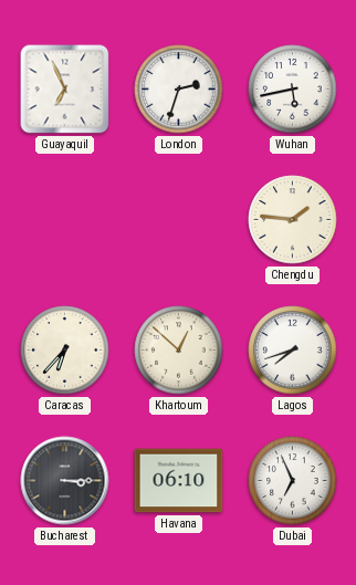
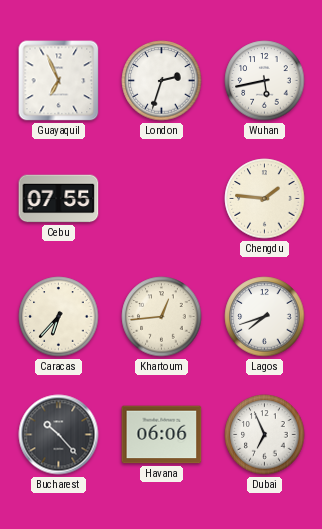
Cebu: none -> 07:55
Khartoum: 12:52 -> 12:44
Bucharest: 3:15 -> 10:23
Havana: 06:10 -> 06:06
